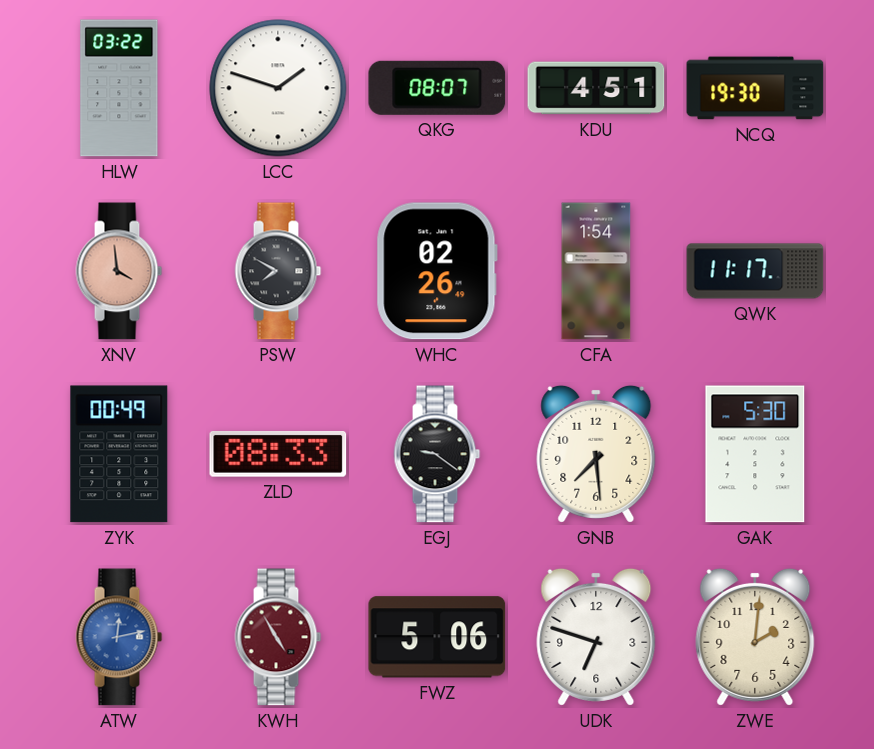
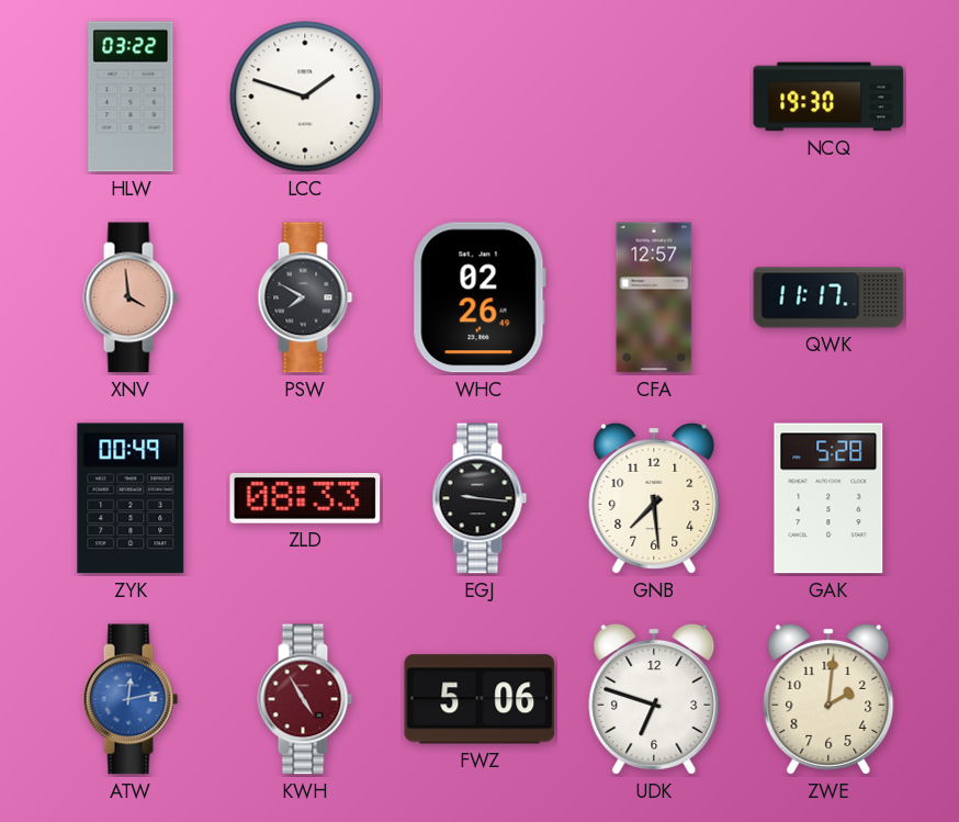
QKG: 08:07 -> none
KDU: 4:51 -> none
CFA: 1:54 -> 12:57
EGJ: 9:21 -> 9:16
GAK: 5:30 -> 5:28
